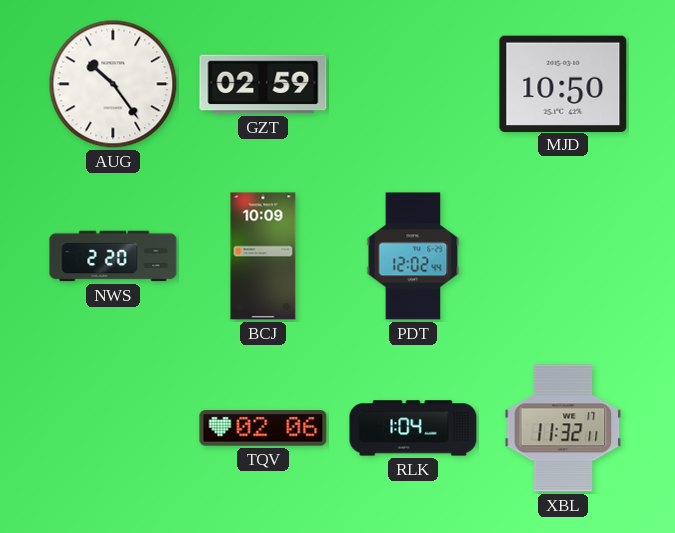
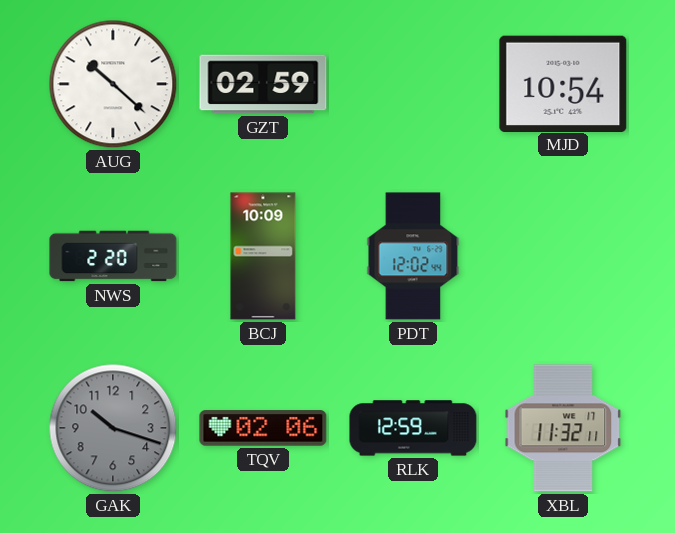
AUG: 10:24 -> 10:22
MJD: 10:50 -> 10:54
GAK: none -> 10:18
RLK: 1:04 -> 12:59
